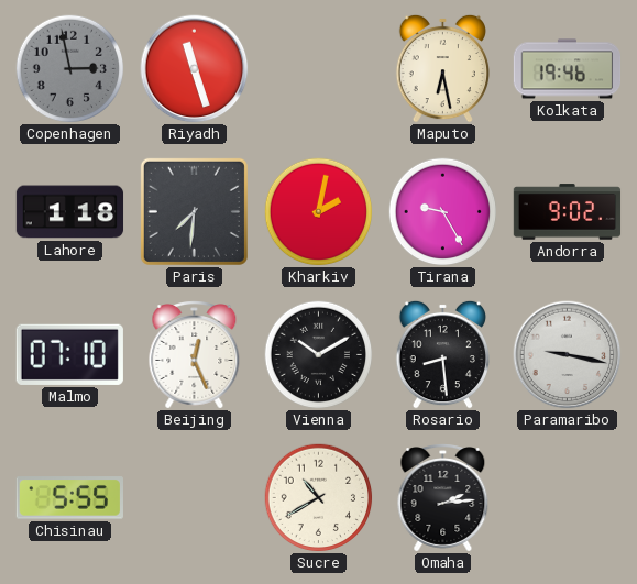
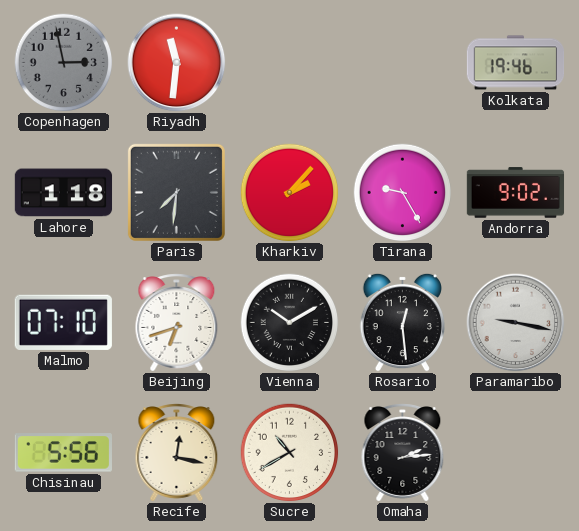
Riyadh: 11:27 -> 11:31
Maputo: 6:28 -> none
Kharkiv: 2:02 -> 2:07
Beijing: 12:26 -> 6:42
Rosario: 8:29 -> 12:29
Chisinau: 5:55 -> 5:56
Recife: none -> 12:17
